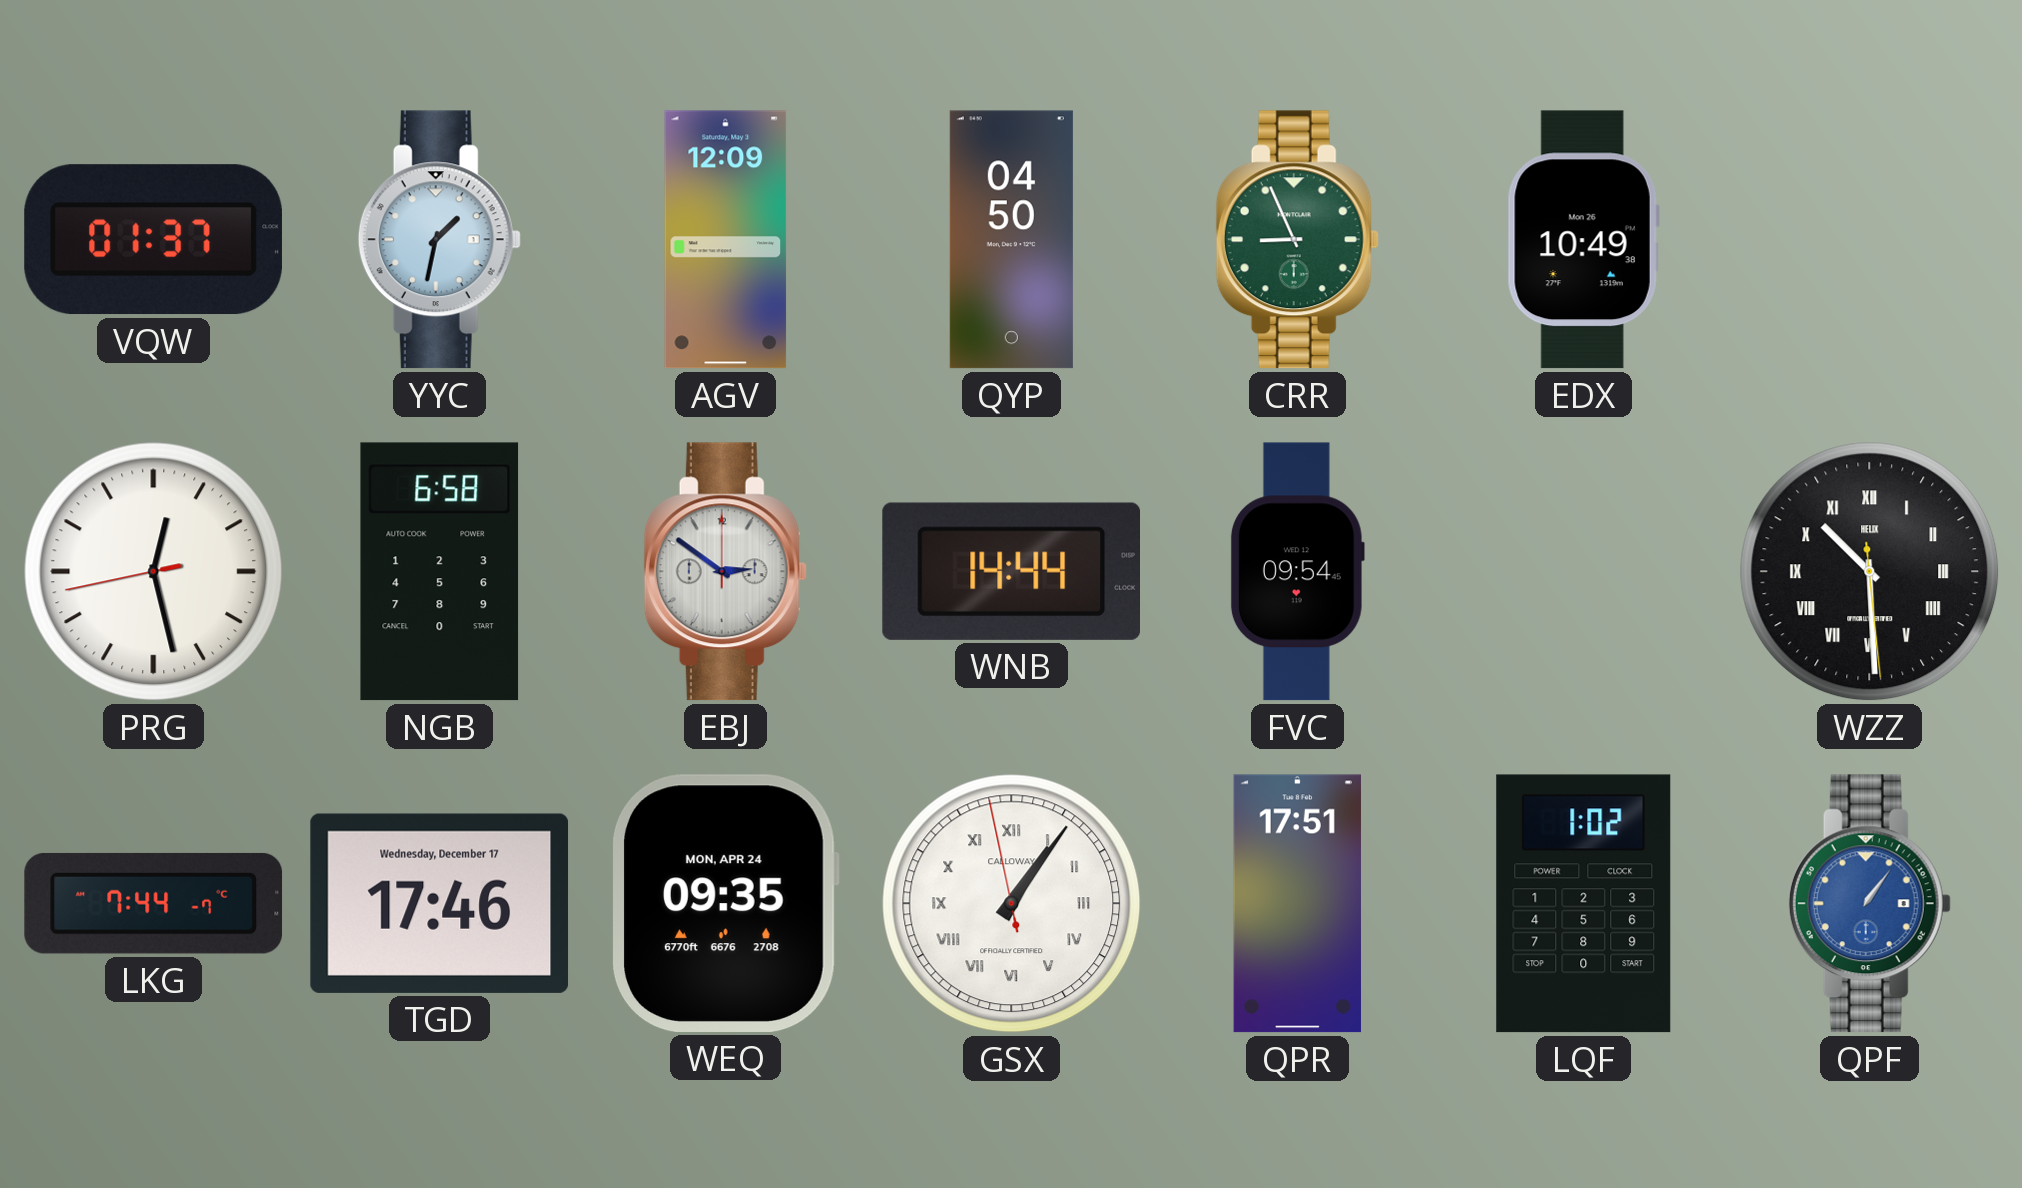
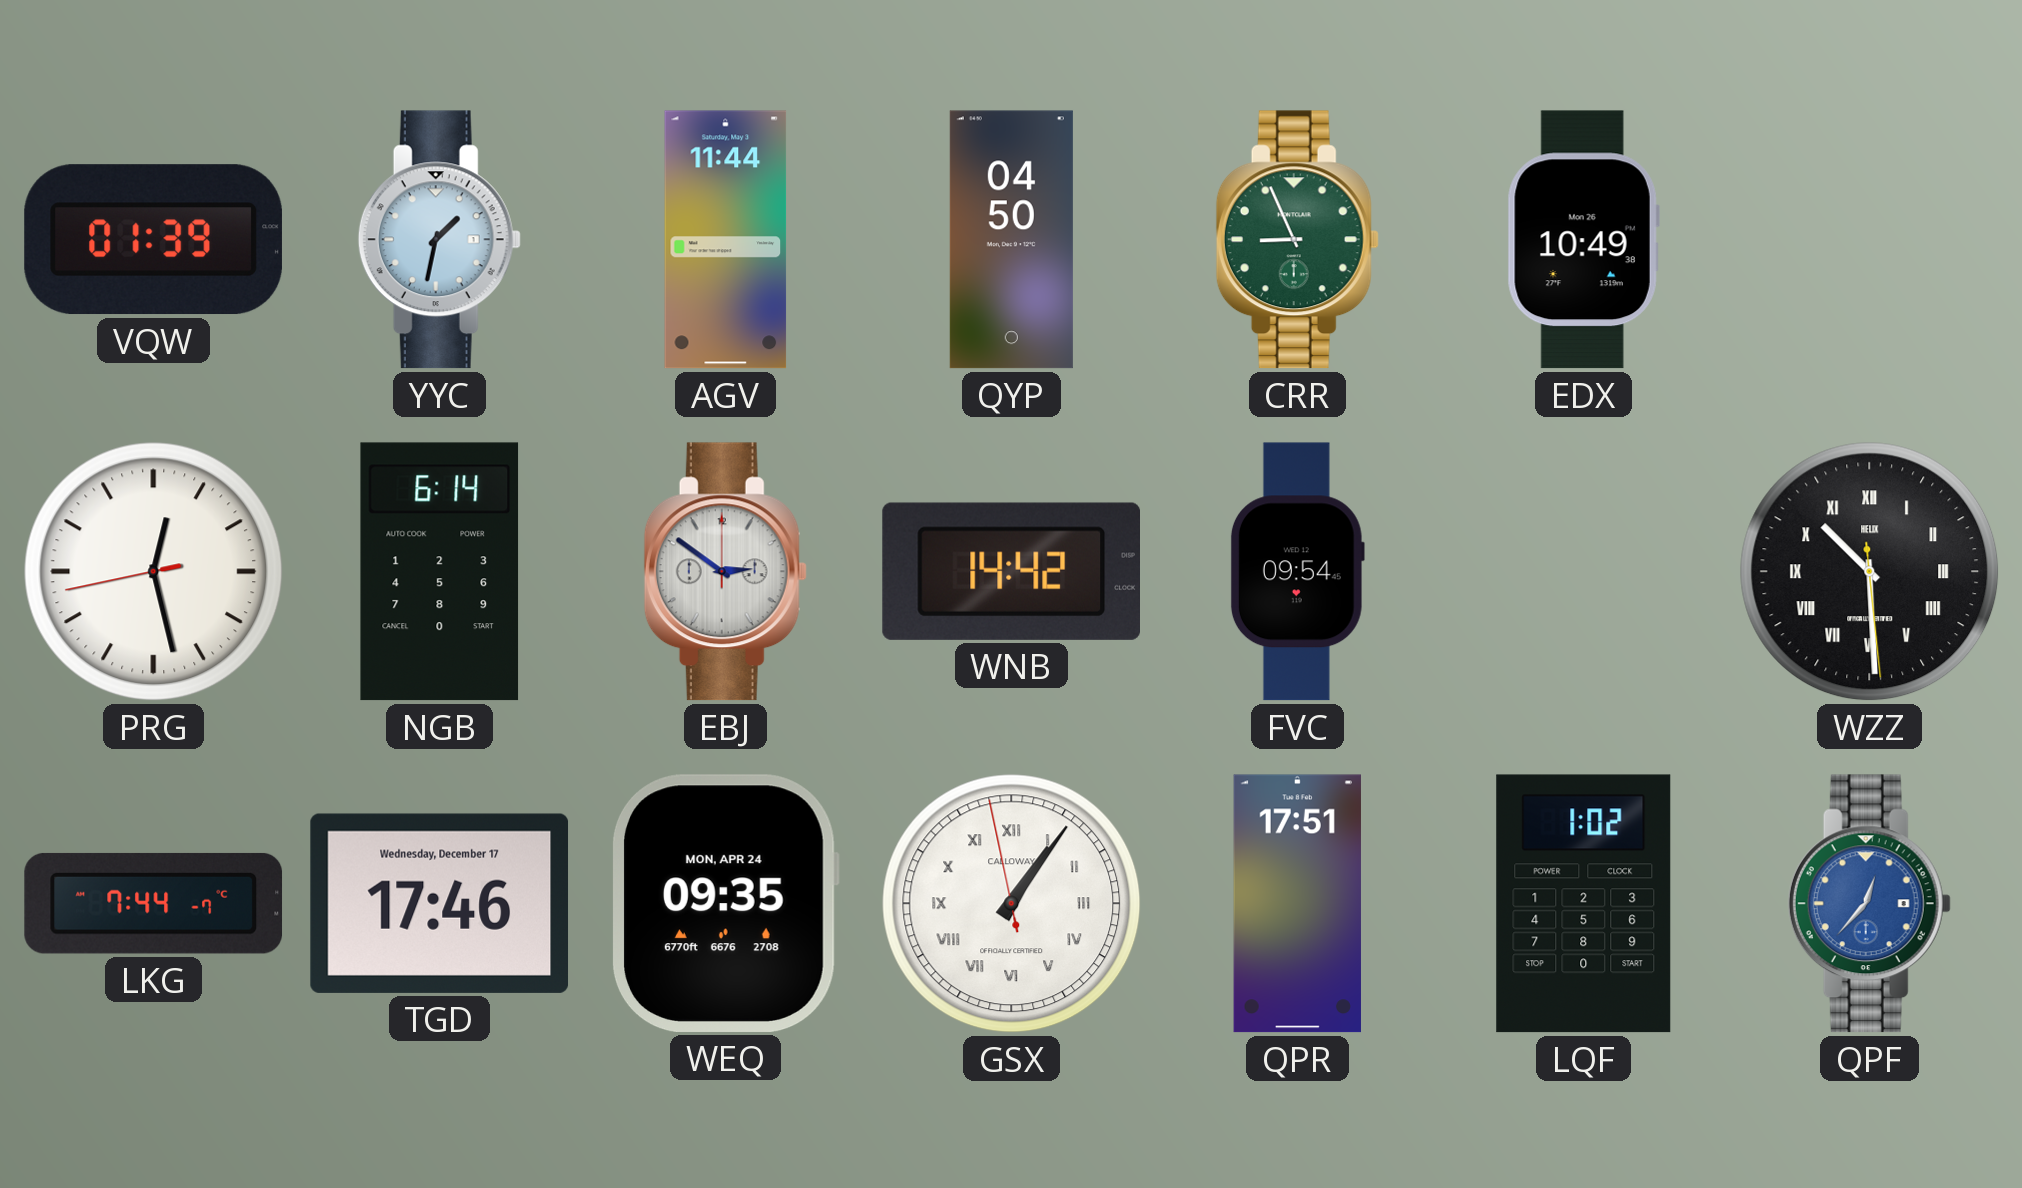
VQW: 01:37 -> 01:39
AGV: 12:09 -> 11:44
NGB: 6:58 -> 6:14
WNB: 14:44 -> 14:42
QPF: 1:06 -> 12:37
